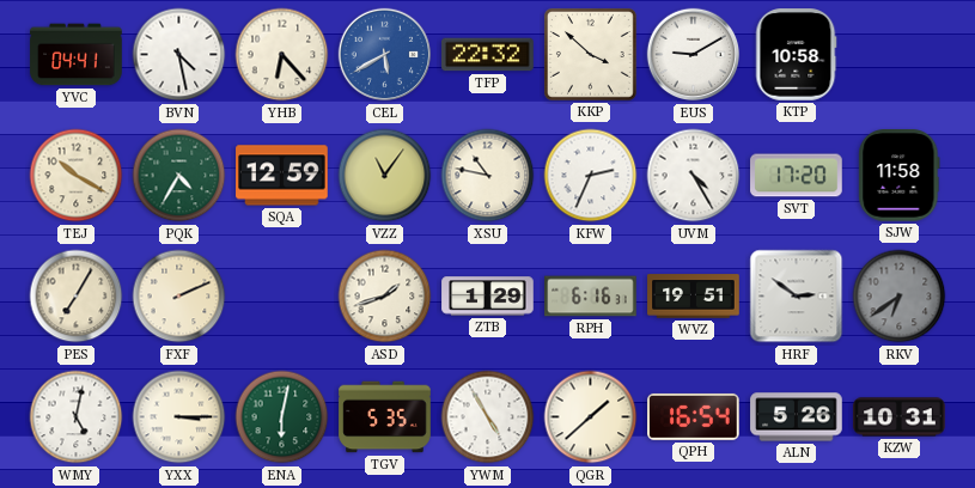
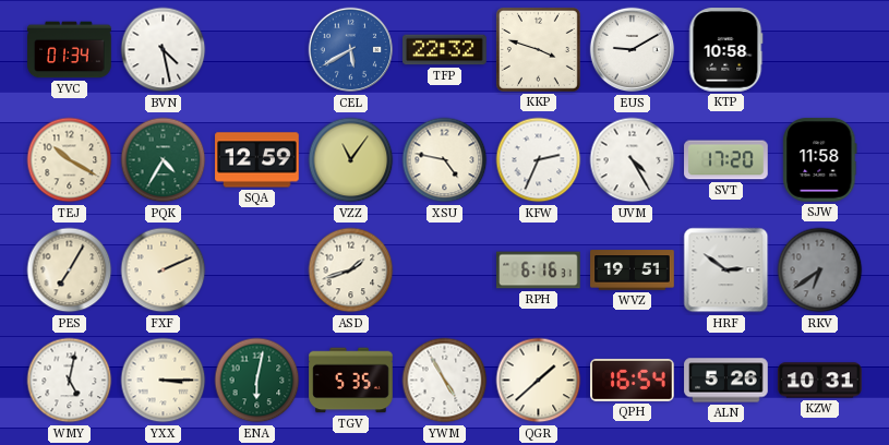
YVC: 04:41 -> 01:34
YHB: 6:23 -> none
KKP: 3:52 -> 3:48
XSU: 10:47 -> 4:47
ZTB: 1:29 -> none
